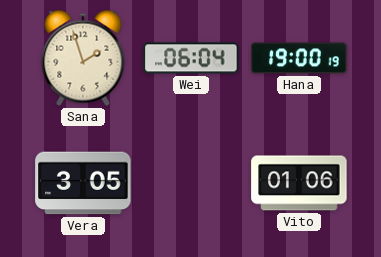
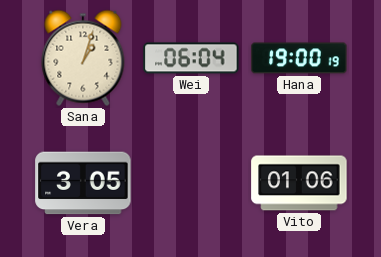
Sana: 1:57 -> 1:03
